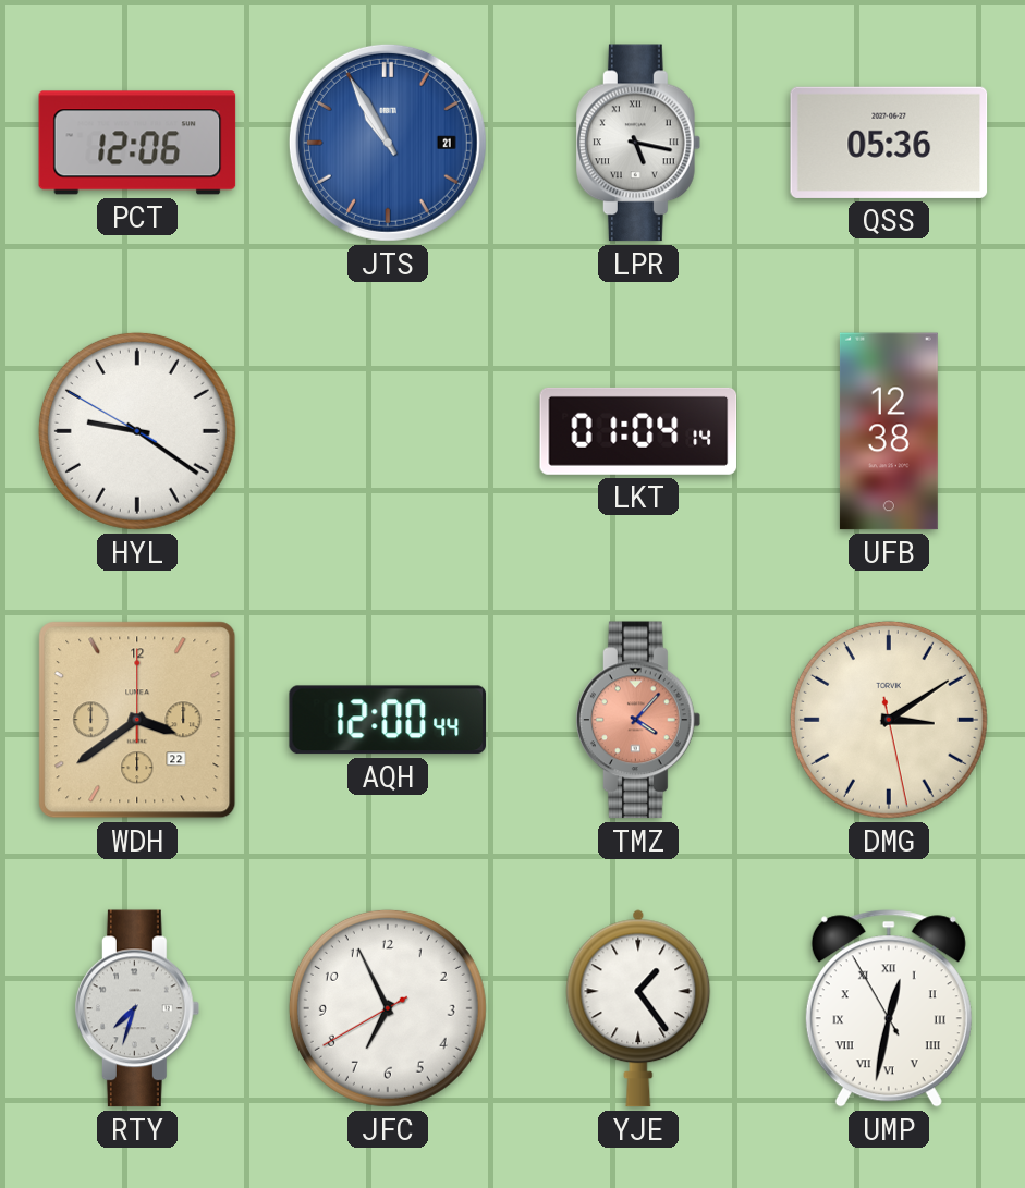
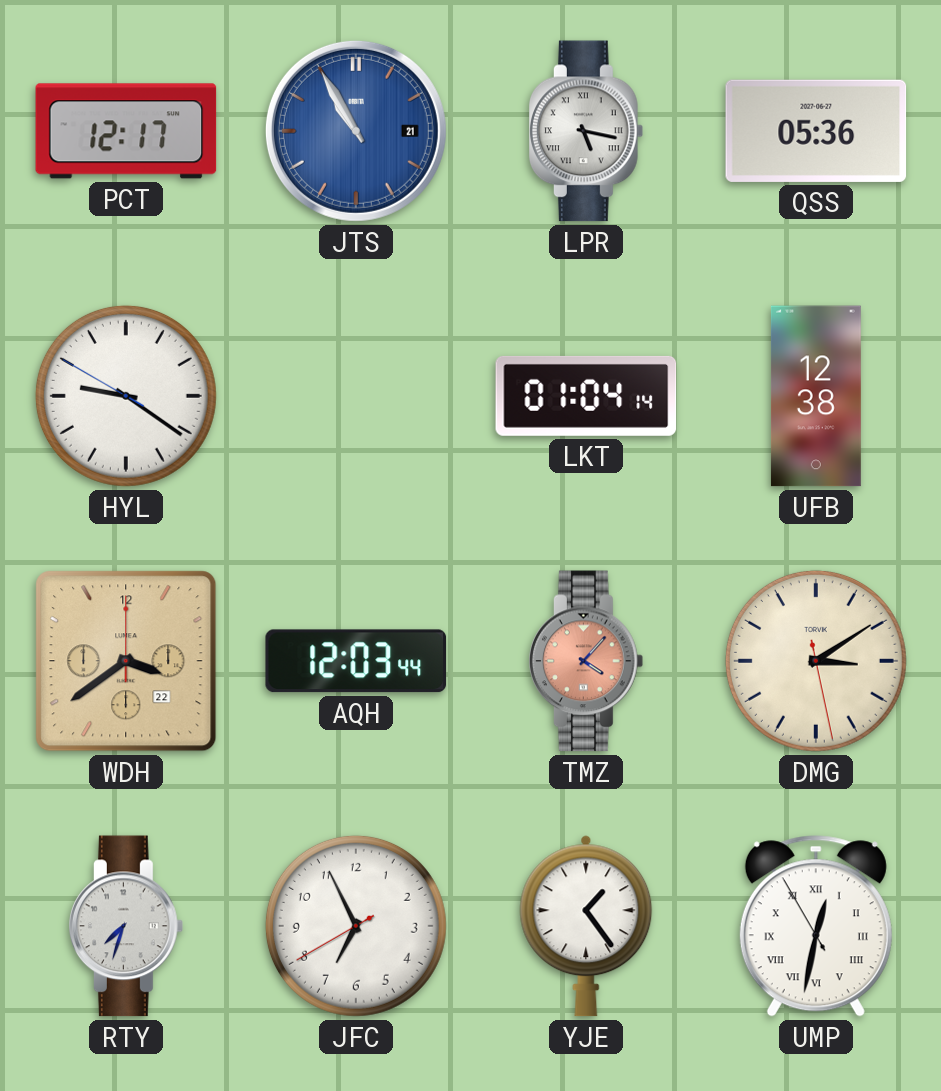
PCT: 12:06 -> 12:17
AQH: 12:00 -> 12:03
